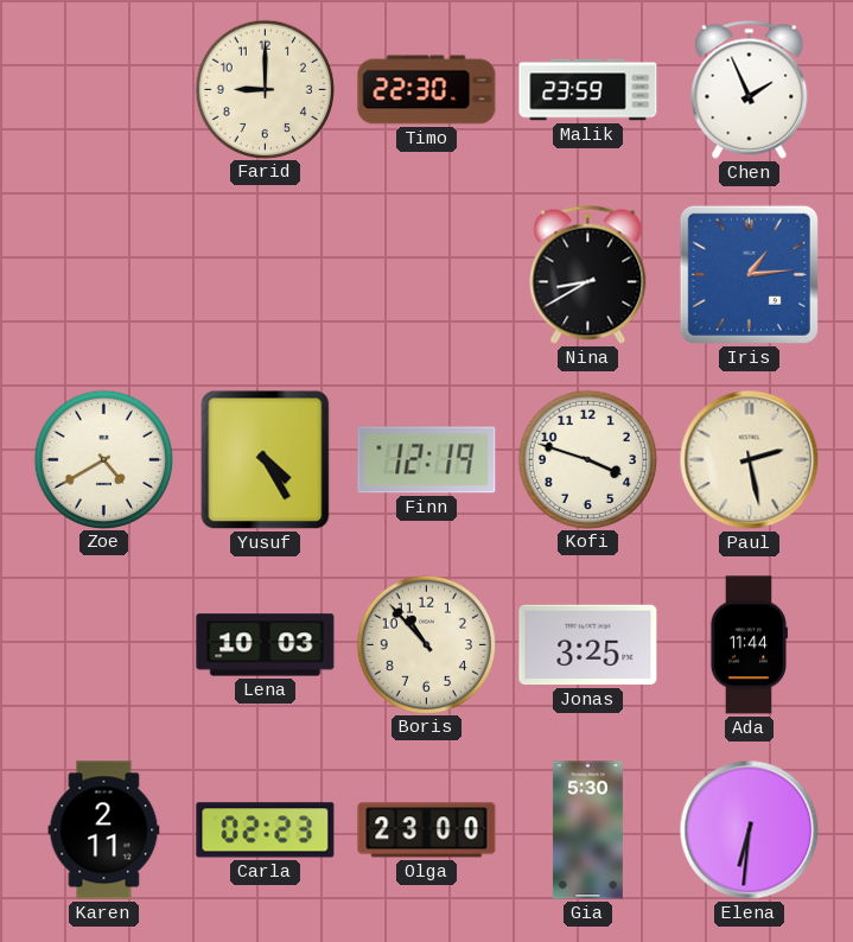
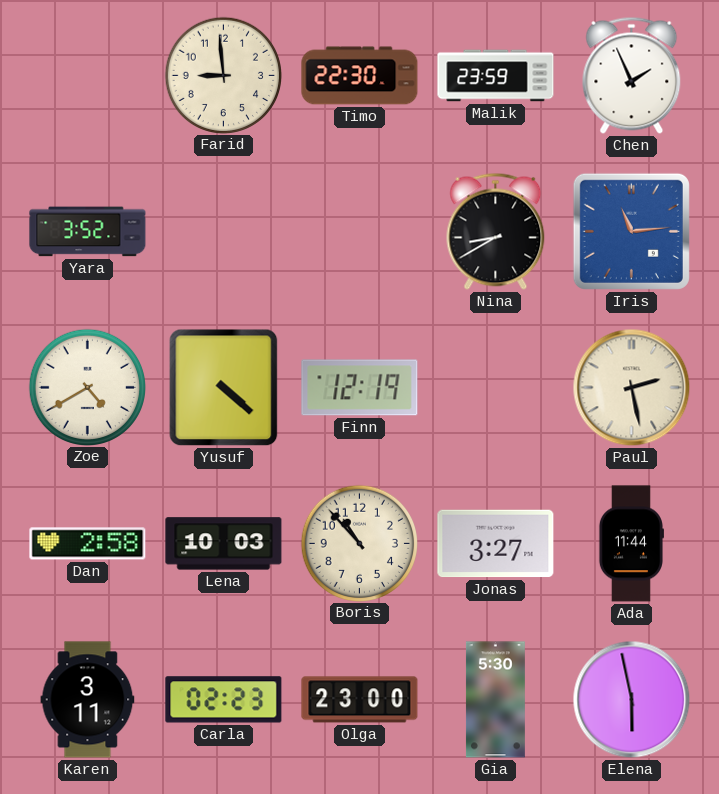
Farid: 9:00 -> 8:59
Yara: none -> 3:52
Iris: 1:14 -> 11:14
Yusuf: 4:25 -> 4:22
Kofi: 3:48 -> none
Dan: none -> 2:58
Jonas: 3:25 -> 3:27
Karen: 2:11 -> 3:11
Elena: 6:31 -> 5:58
